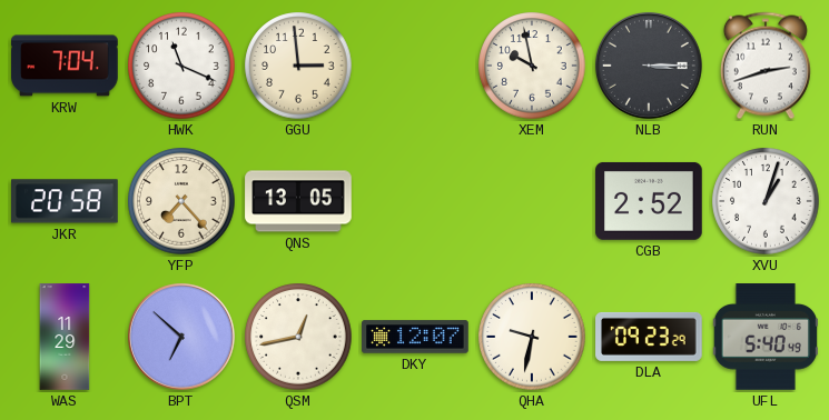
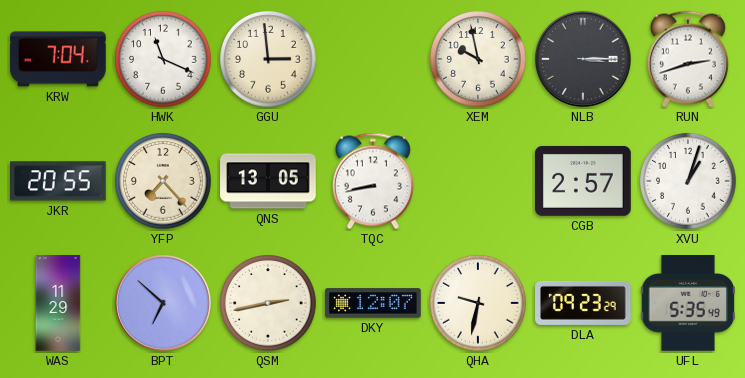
JKR: 20:58 -> 20:55
TQC: none -> 8:43
CGB: 2:52 -> 2:57
QSM: 12:43 -> 2:43
UFL: 5:40 -> 5:35
